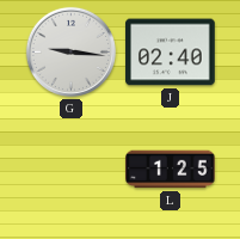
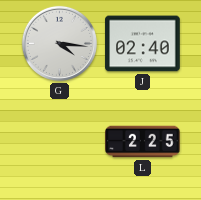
G: 9:16 -> 4:16
L: 1:25 -> 2:25
